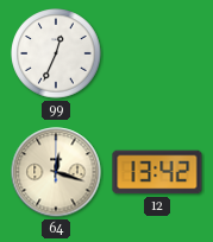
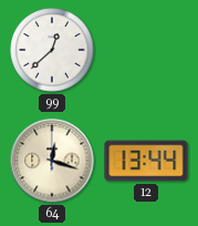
99: 12:34 -> 12:38
12: 13:42 -> 13:44
